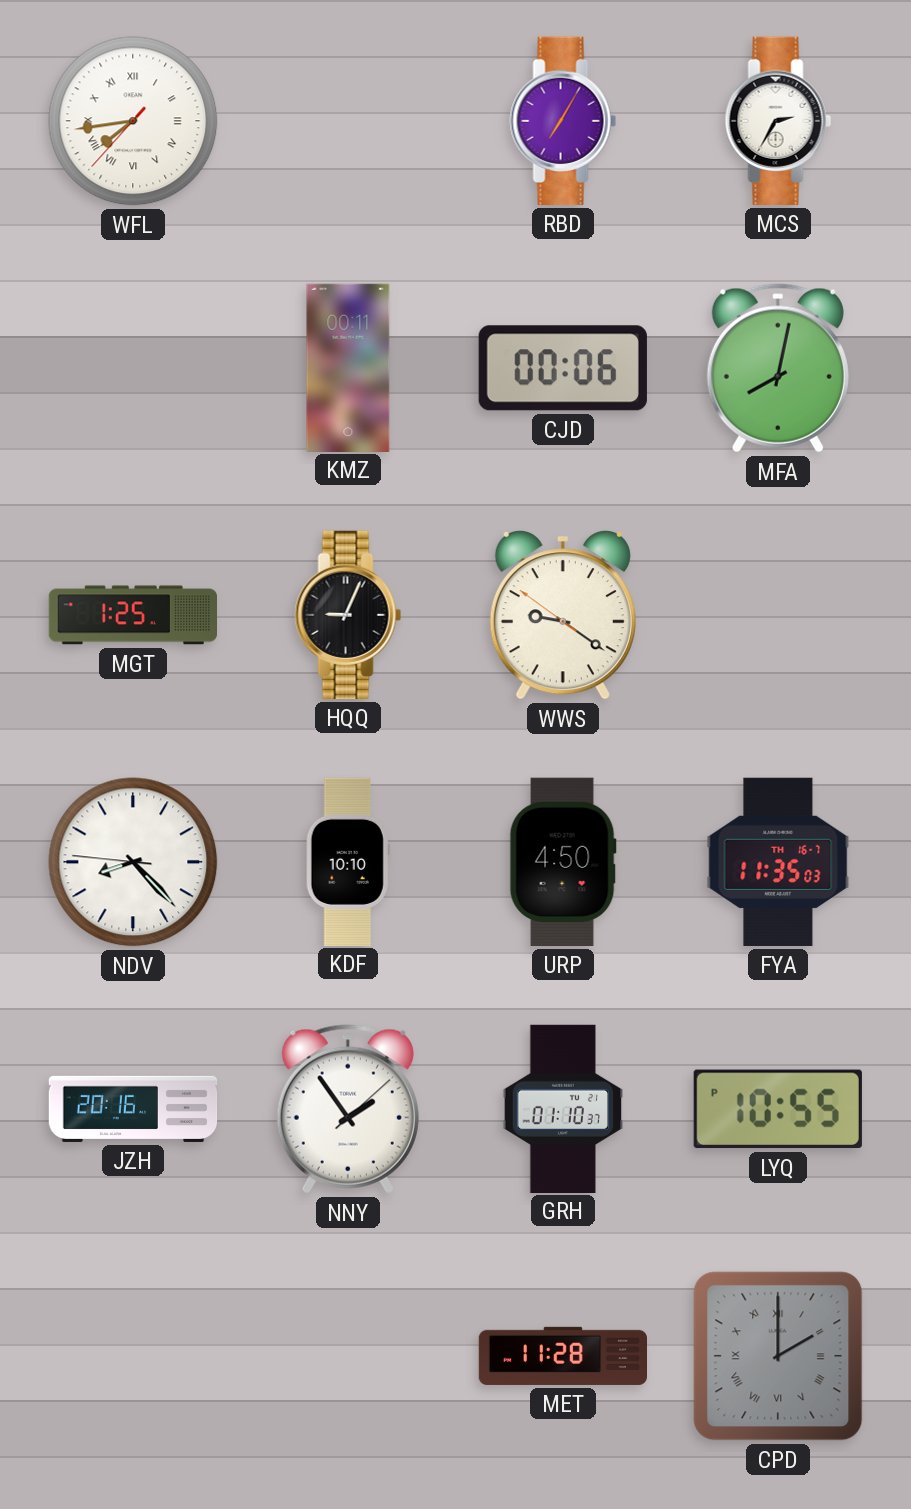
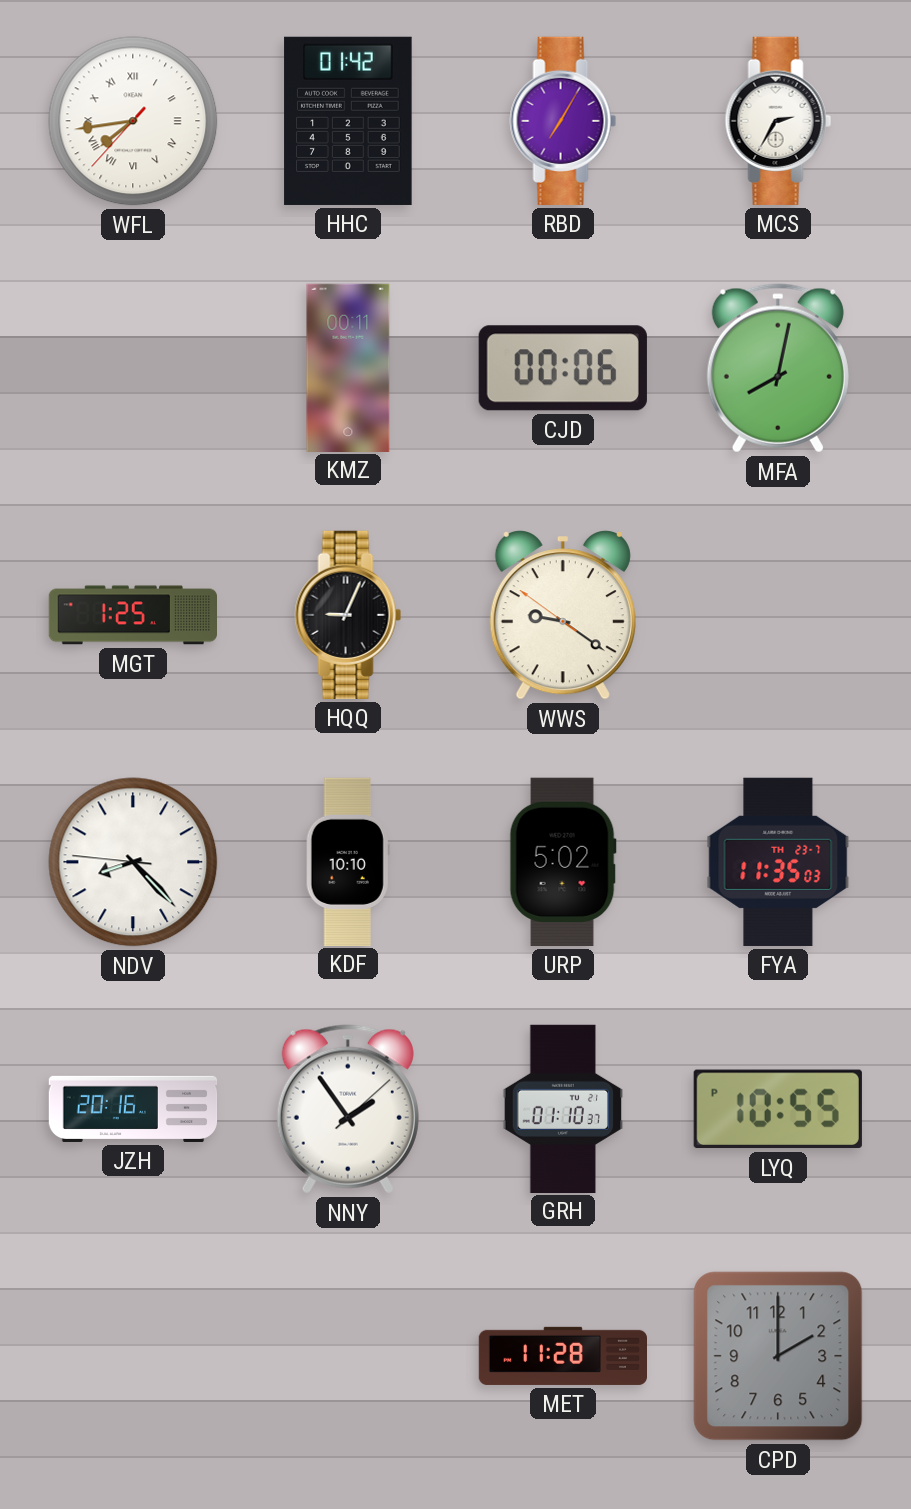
HHC: none -> 01:42
URP: 4:50 -> 5:02
FYA date: TH 16-7 -> TH 23-7
CPD numerals: Roman -> Arabic
